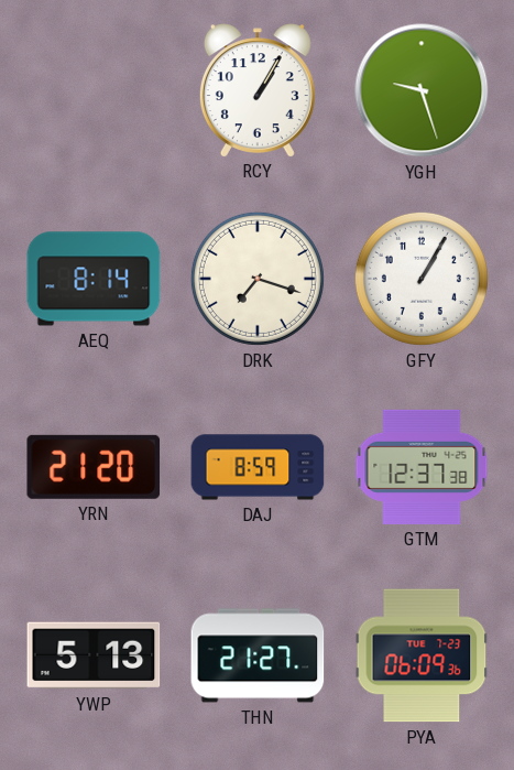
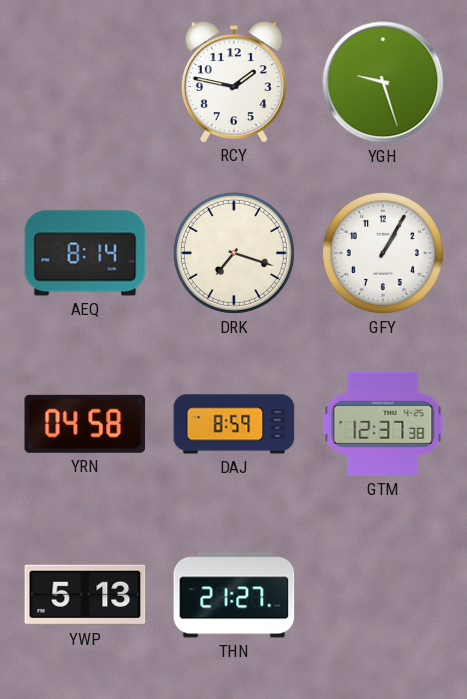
RCY: 1:05 -> 1:47
YRN: 21:20 -> 04:58
PYA: 06:09 -> none
